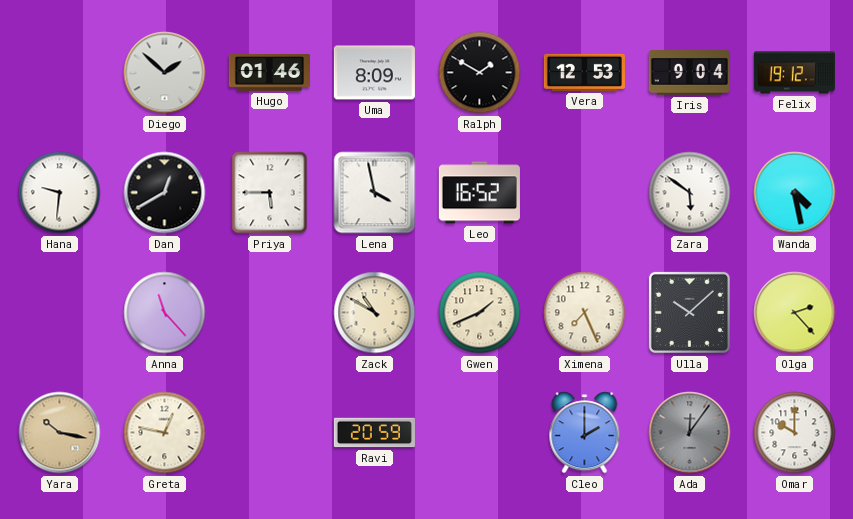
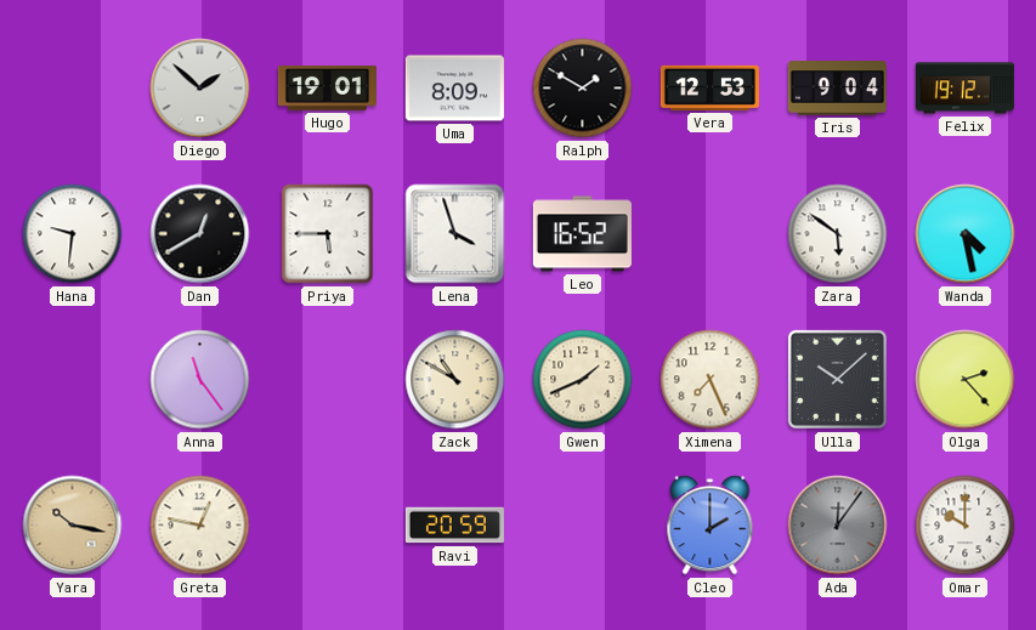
Hugo: 01:46 -> 19:01
Lena: 3:58 -> 3:57
Anna: 11:23 -> 11:24
